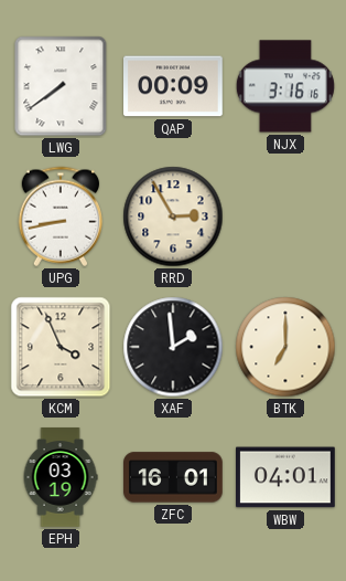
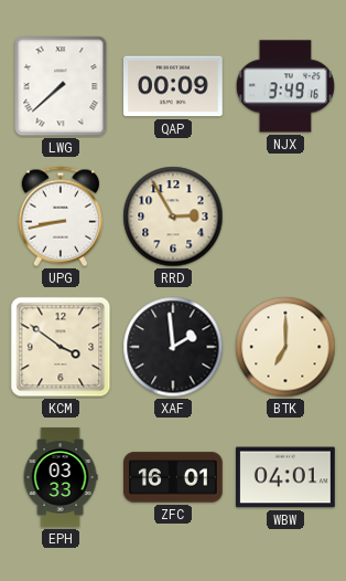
LWG: 7:39 -> 7:38
NJX: 3:16 -> 3:49
KCM: 3:56 -> 3:51
EPH: 03:19 -> 03:33
